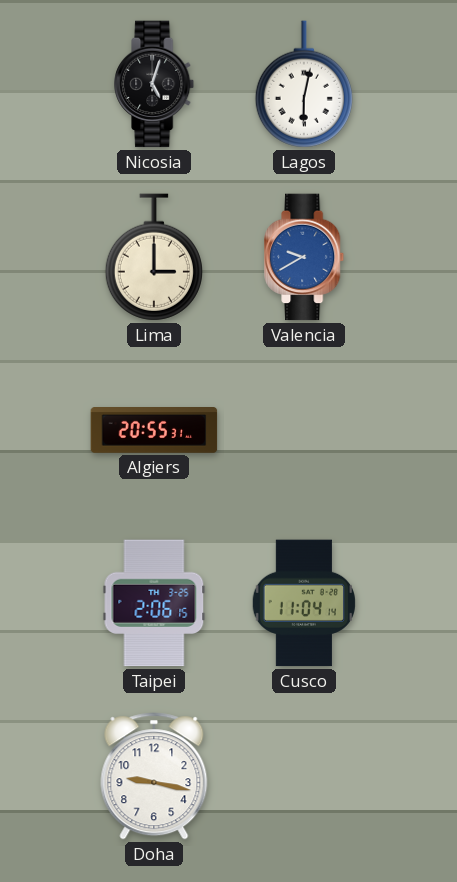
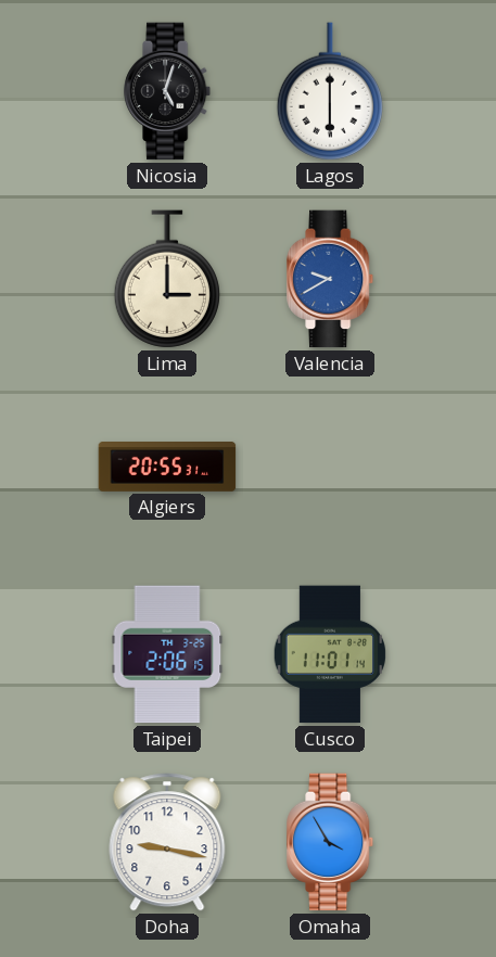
Lagos: 6:02 -> 6:00
Cusco: 11:04 -> 11:01
Omaha: none -> 3:55
